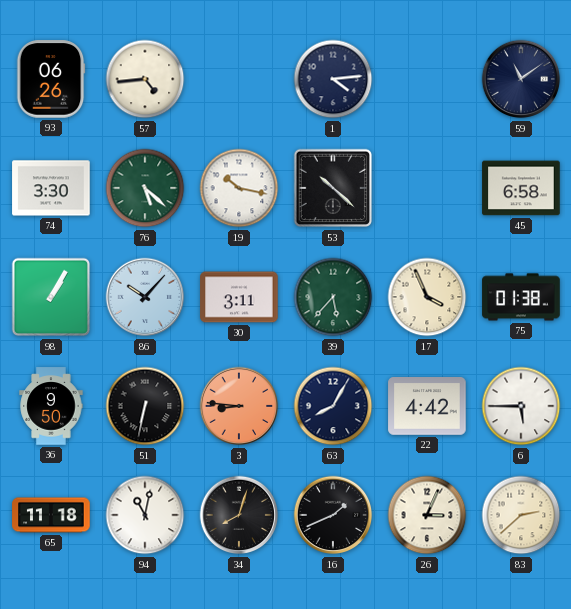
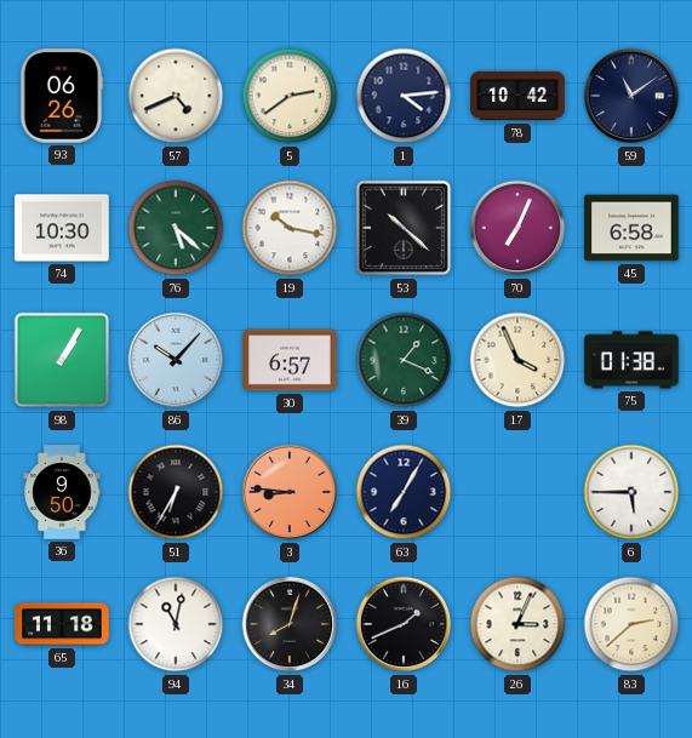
57: 4:44 -> 4:41
5: none -> 2:39
78: none -> 10:42
74: 3:30 -> 10:30
70: none -> 7:04
30: 3:11 -> 6:57
39: 5:37 -> 1:19
51: 6:32 -> 6:35
63: 8:05 -> 7:05
22: 4:42 -> none
